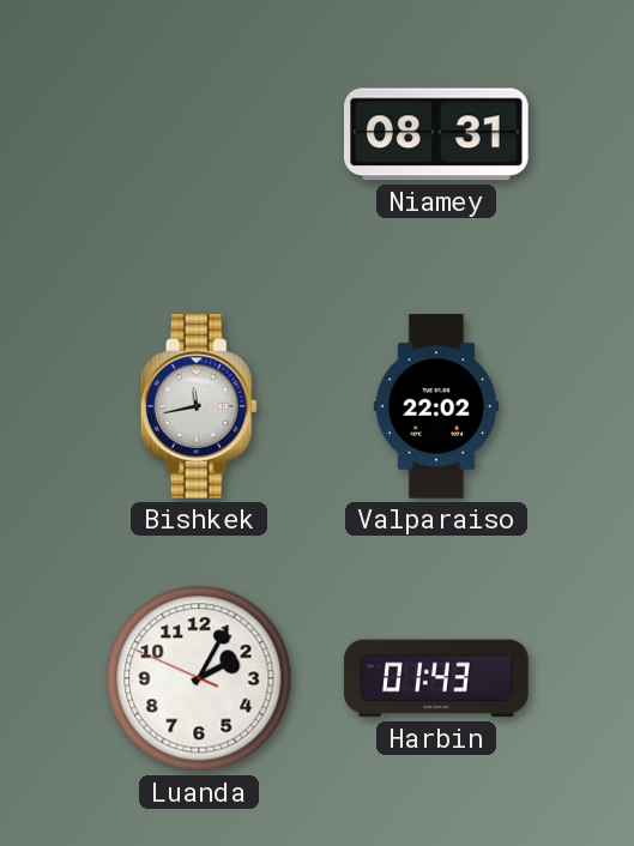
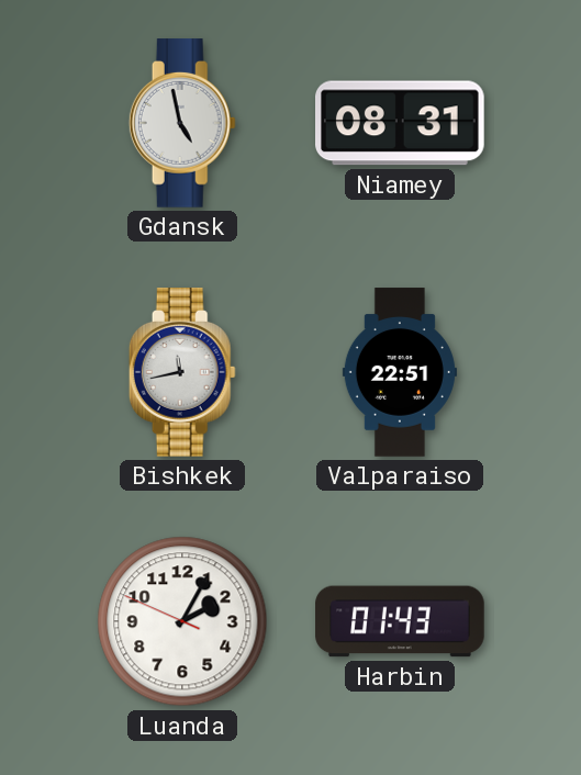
Gdansk: none -> 4:58
Valparaiso: 22:02 -> 22:51
